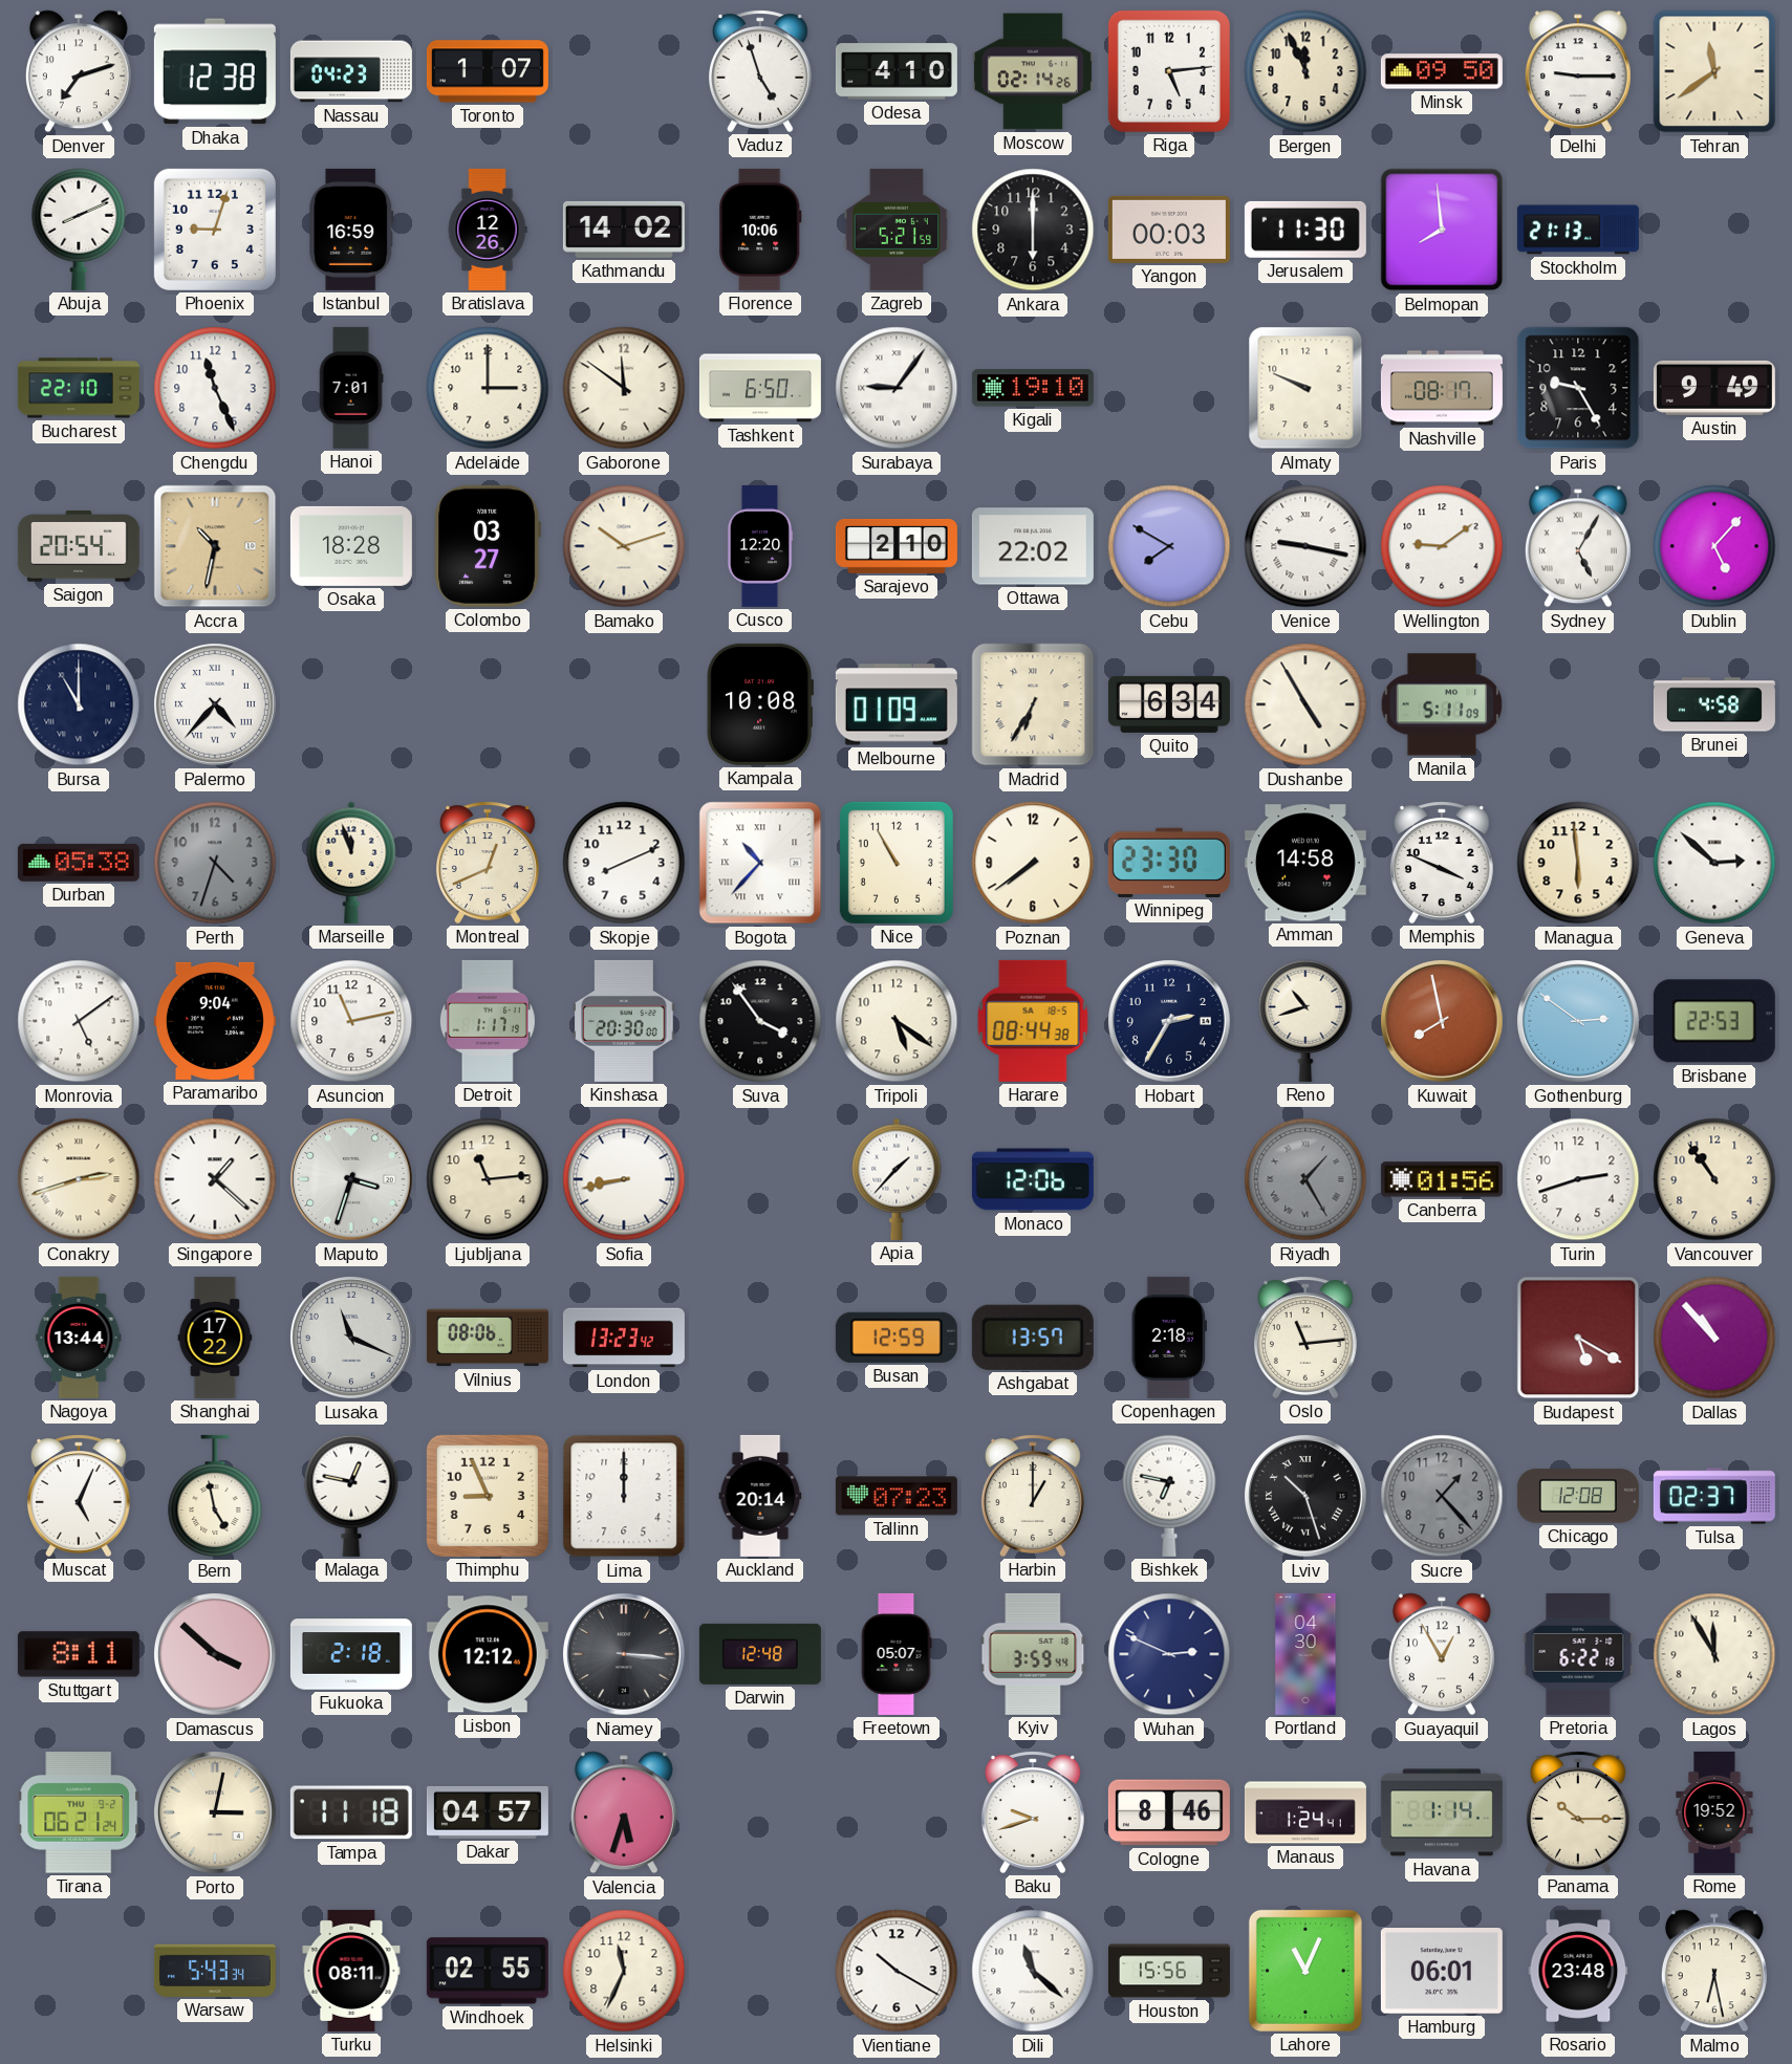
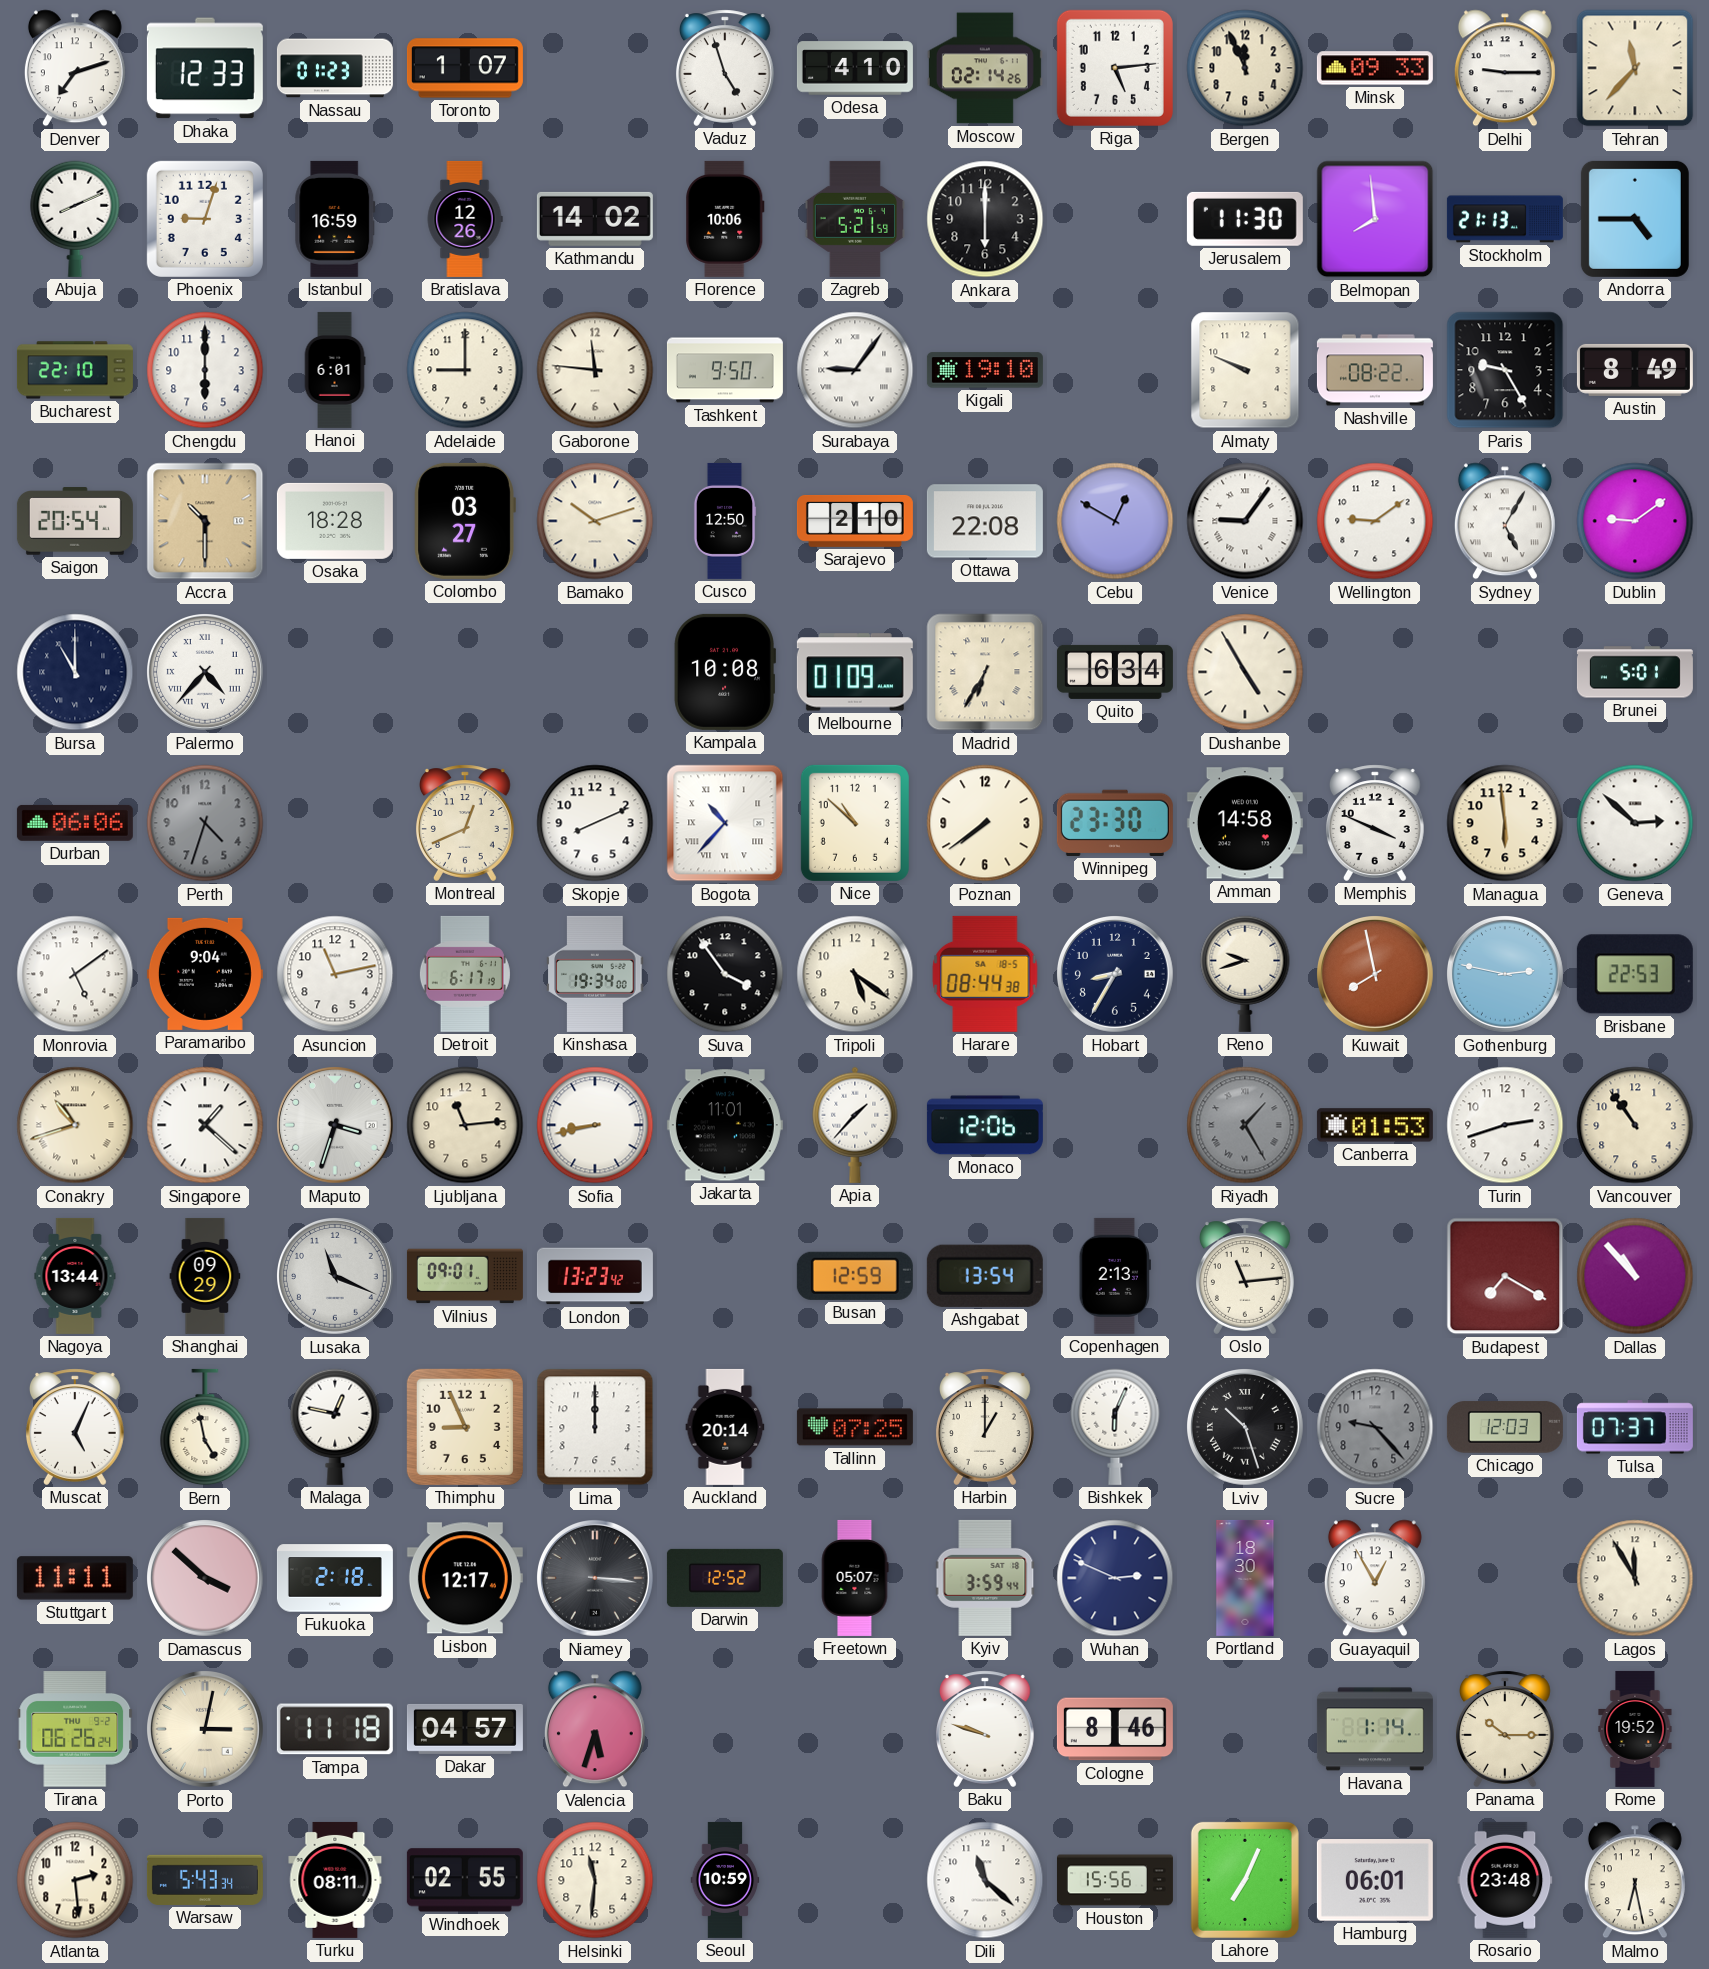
Dhaka: 12:38 -> 12:33
Nassau: 04:23 -> 01:23
Minsk: 09:50 -> 09:33
Tehran: 11:39 -> 11:37
Yangon: 00:03 -> none
Andorra: none -> 4:45
Chengdu: 11:26 -> 6:00
Hanoi: 7:01 -> 6:01
Adelaide: 3:00 -> 9:00
Gaborone: 11:51 -> 11:46
Tashkent: 6:50 -> 9:50
Nashville: 08:17 -> 08:22
Austin: 9:49 -> 8:49
Accra: 10:32 -> 10:30
Cusco: 12:20 -> 12:50
Ottawa: 22:02 -> 22:08
Cebu: 7:50 -> 12:50
Venice: 9:17 -> 9:06
Dublin: 5:07 -> 9:09
Manila: 5:11 -> none
Brunei: 4:58 -> 5:01
Durban: 05:38 -> 06:06
Marseille: 11:57 -> none
Nice: 10:55 -> 10:52
Detroit: 1:17 -> 6:17
Kinshasa: 20:30 -> 19:34
Hobart: 2:35 -> 8:35
Reno: 10:42 -> 9:42
Gothenburg: 2:51 -> 2:47
Conakry: 2:42 -> 10:42
Jakarta: none -> 11:01
Canberra: 01:56 -> 01:53
Shanghai: 17:22 -> 09:29
Vilnius: 08:06 -> 09:01
Ashgabat: 13:57 -> 13:54
Copenhagen: 2:18 -> 2:13
Budapest: 5:20 -> 7:20
Tallinn: 07:23 -> 07:25
Bishkek: 6:47 -> 6:04
Sucre: 1:23 -> 9:23
Chicago: 12:08 -> 12:03
Tulsa: 02:37 -> 07:37
Stuttgart: 8:11 -> 11:11
Lisbon: 12:12 -> 12:17
Darwin: 12:48 -> 12:52
Portland: 04:30 -> 18:30
Pretoria: 6:22 -> none
Tirana: 06:21 -> 06:26
Baku: 9:42 -> 9:48
Manaus: 1:24 -> none
Atlanta: none -> 2:29
Helsinki: 11:34 -> 11:31
Seoul: none -> 10:59
Vientiane: 10:20 -> none
Lahore: 11:04 -> 7:04
